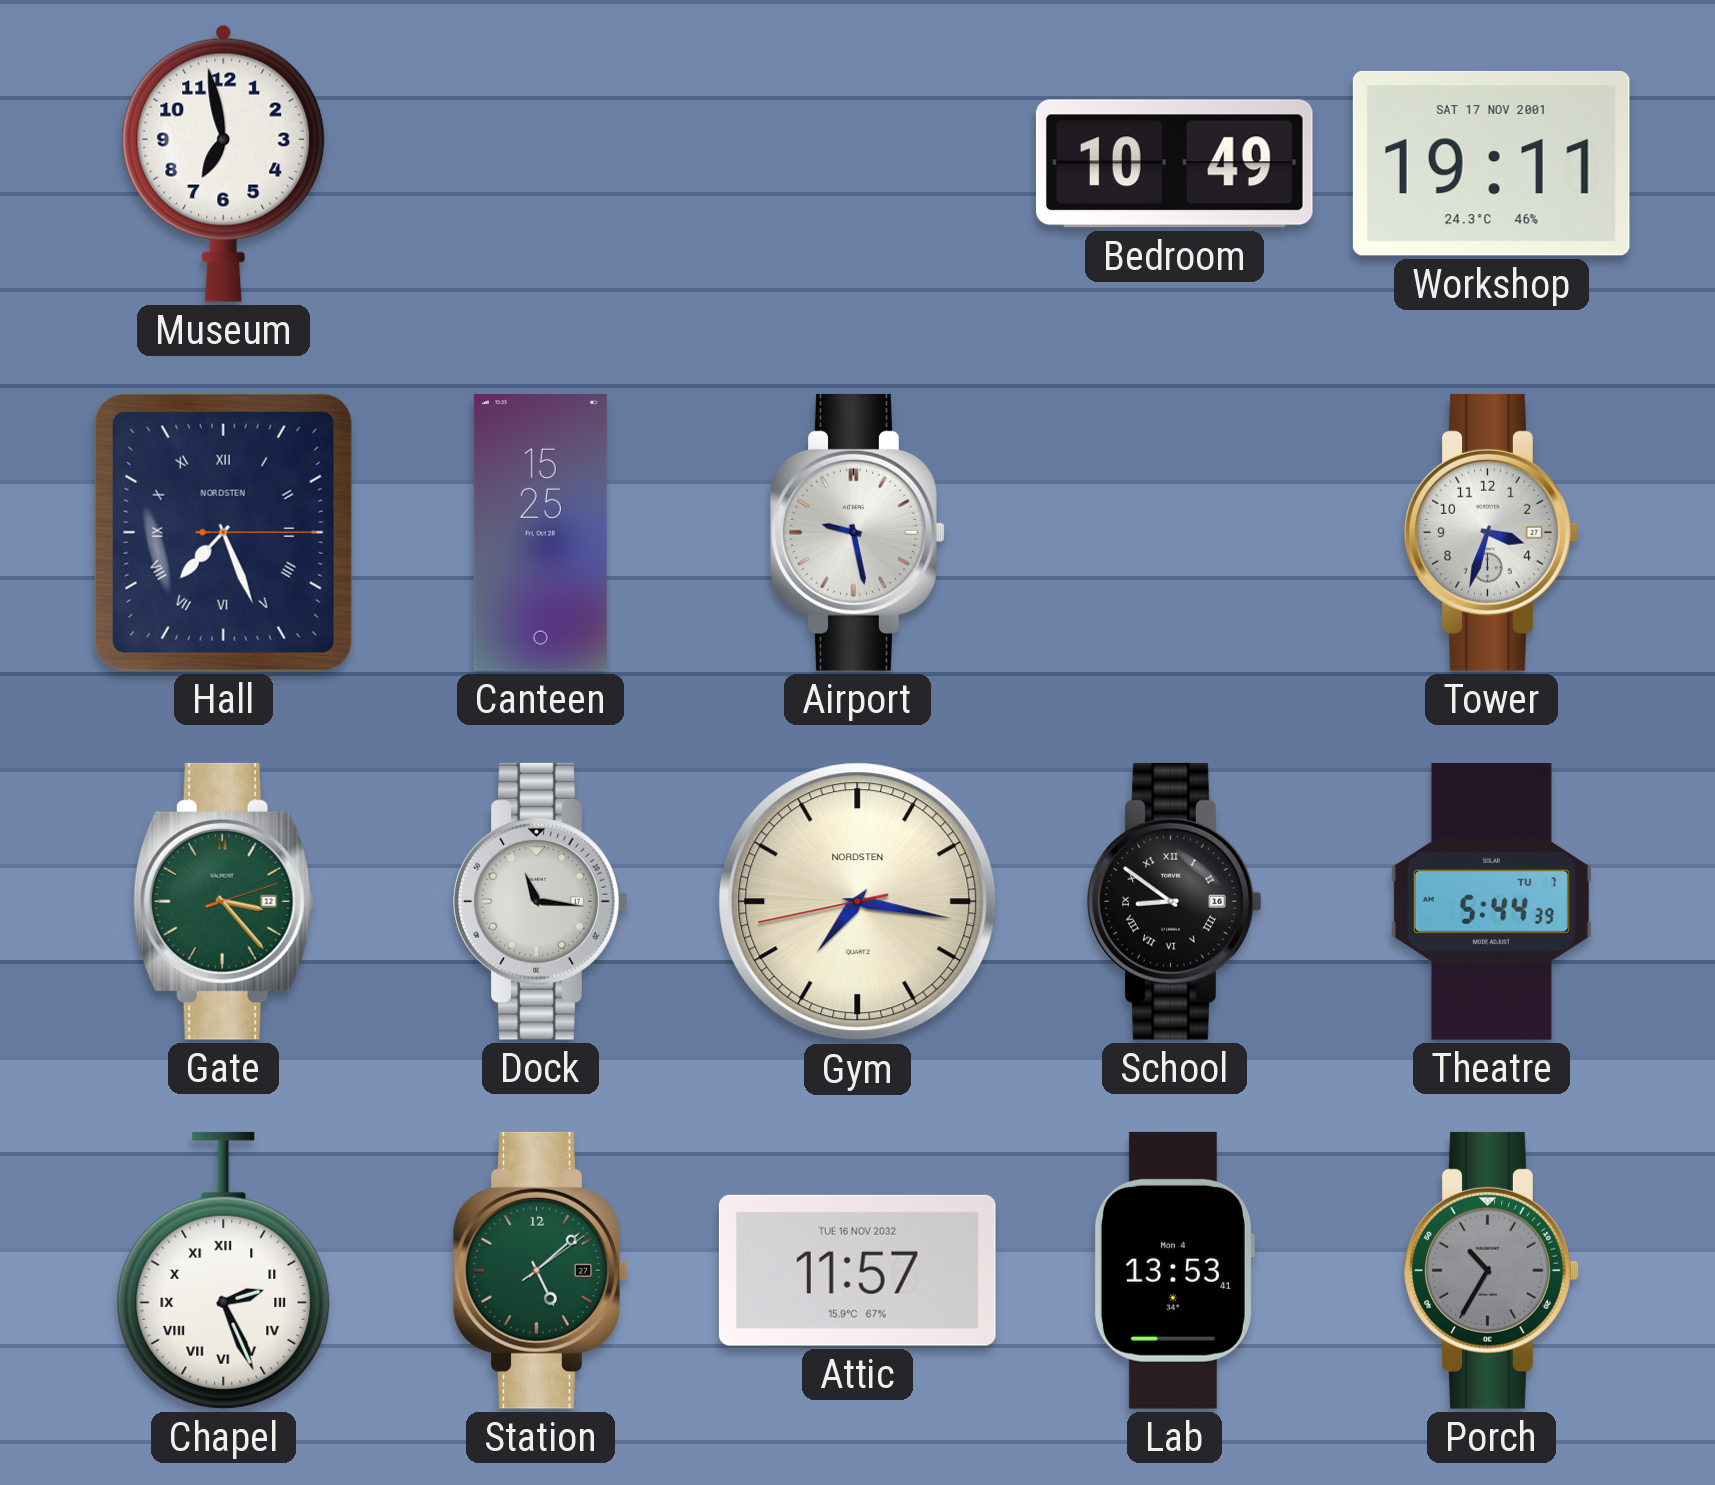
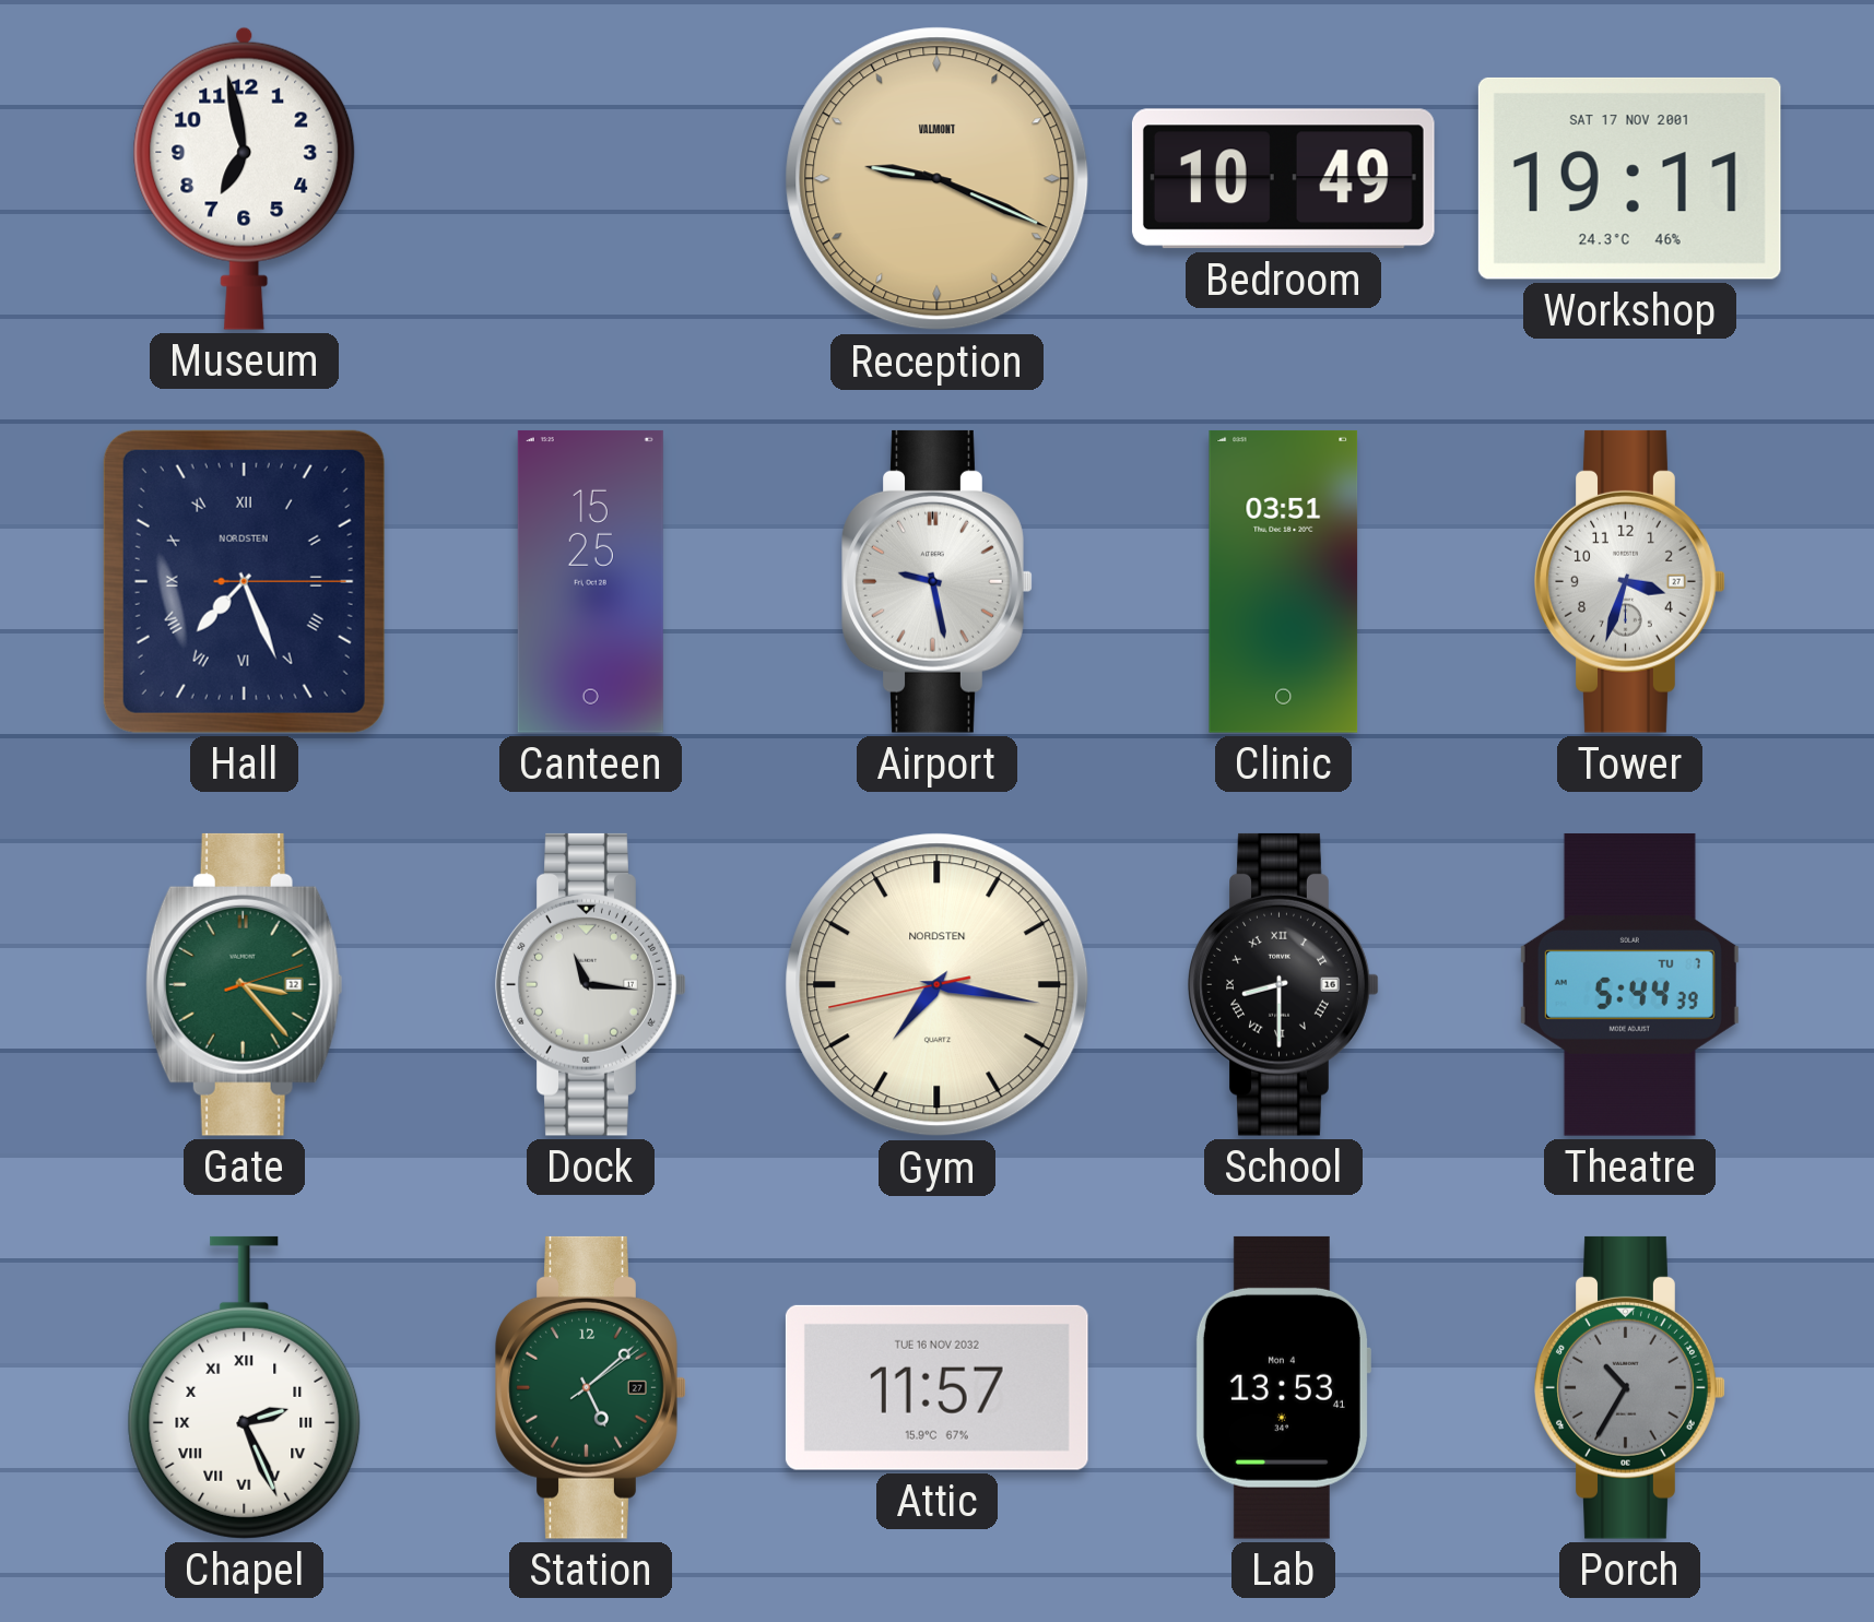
Reception: none -> 9:19
Clinic: none -> 03:51
School: 8:51 -> 8:30
